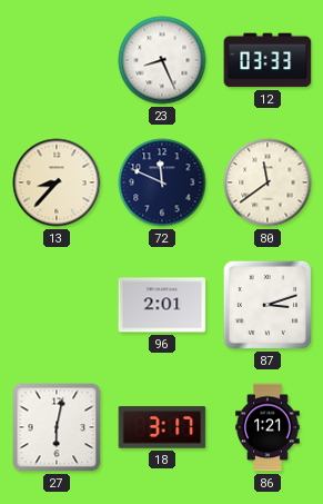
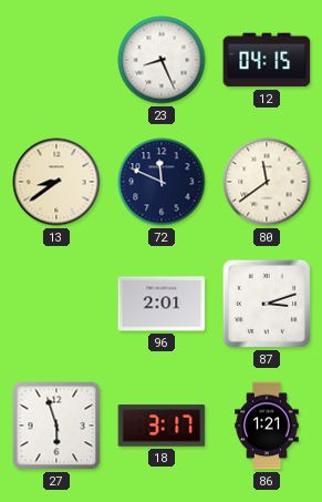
12: 03:33 -> 04:15
13: 8:37 -> 8:39
27: 6:02 -> 5:57
